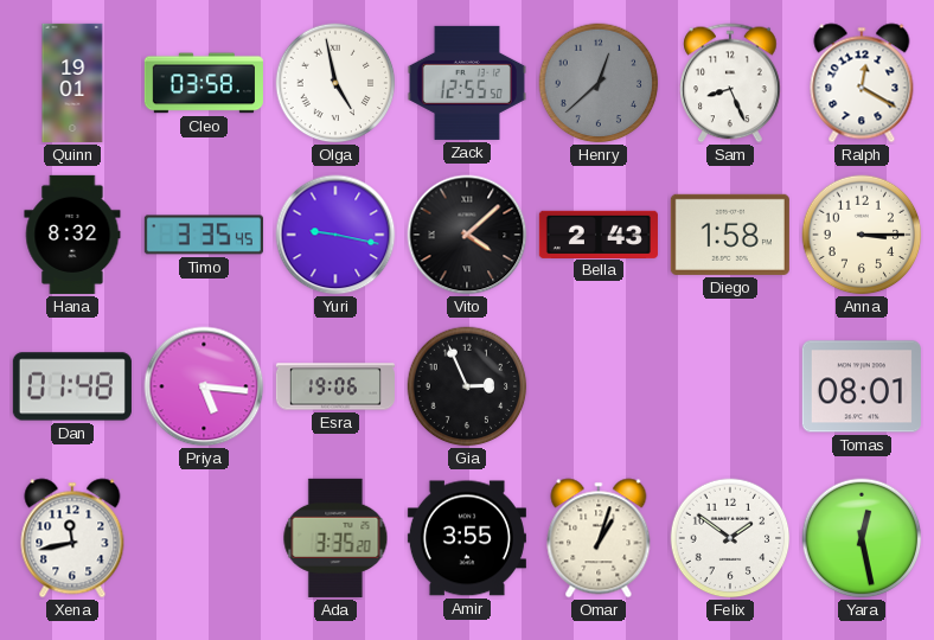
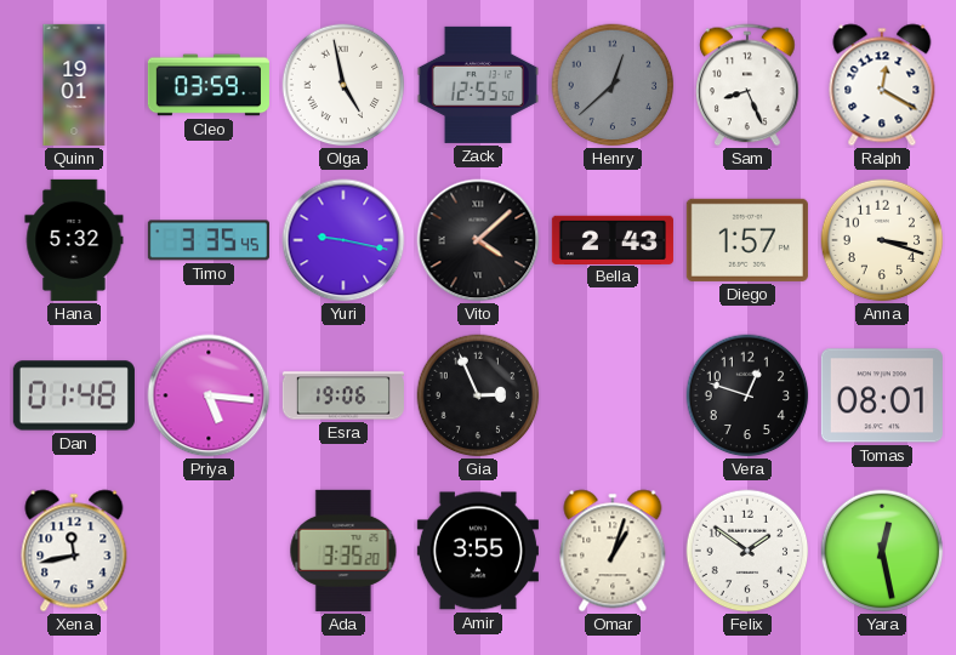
Cleo: 03:58 -> 03:59
Hana: 8:32 -> 5:32
Diego: 1:58 -> 1:57
Anna: 3:15 -> 3:18
Vera: none -> 12:48
